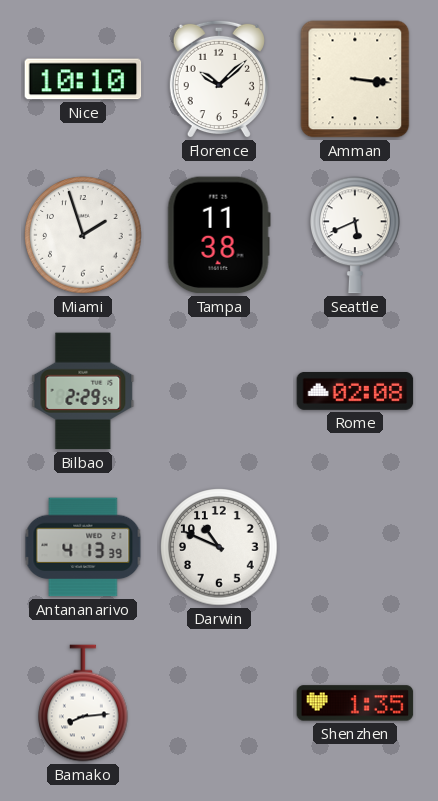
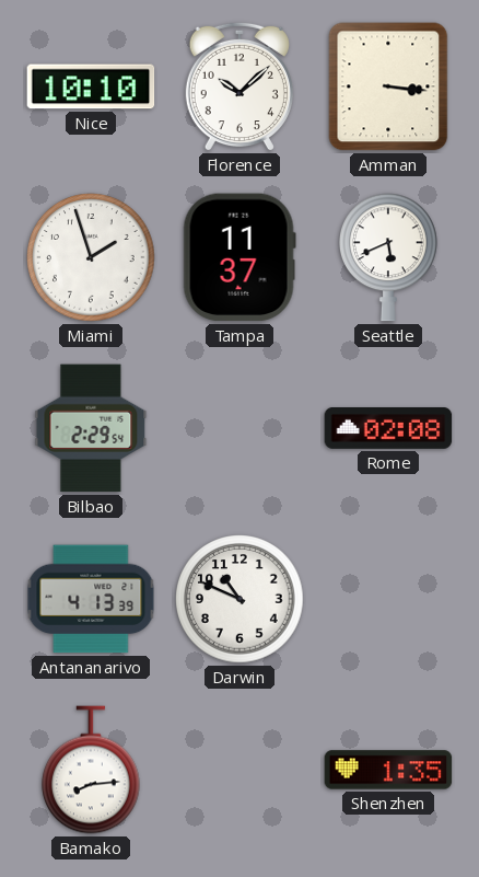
Tampa: 11:38 -> 11:37
